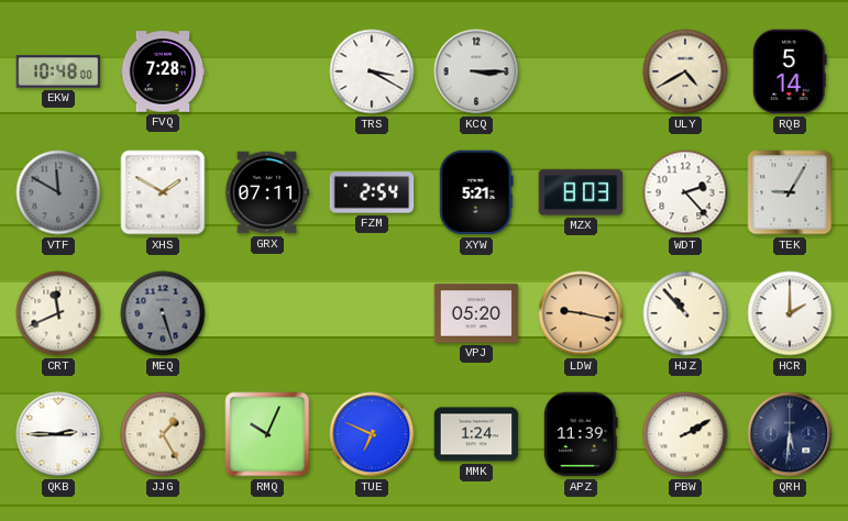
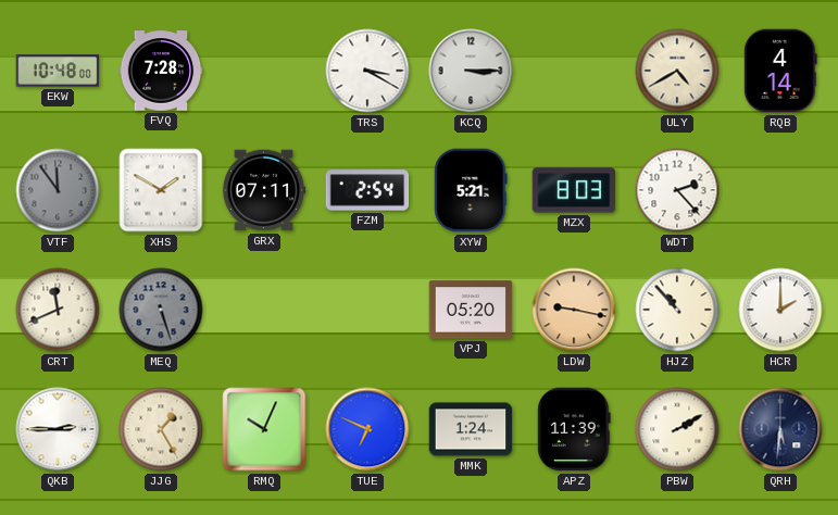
RQB: 5:14 -> 4:14
VTF: 11:50 -> 11:54
TEK: 9:05 -> none
